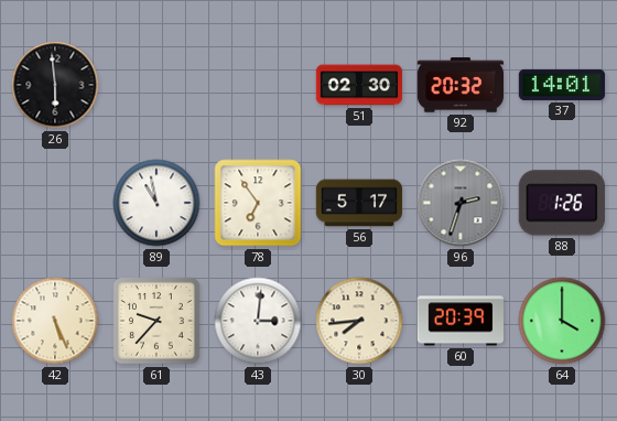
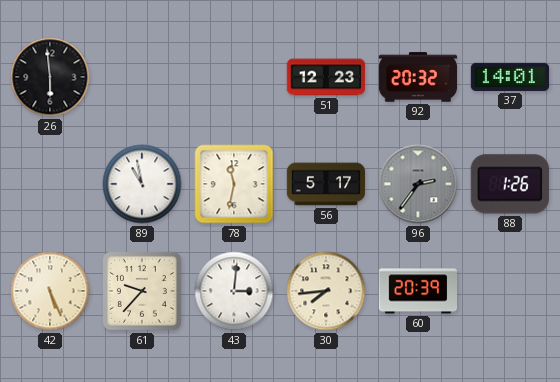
51: 02:30 -> 12:23
78: 6:54 -> 11:32
96: 2:33 -> 2:36
64: 4:00 -> none
